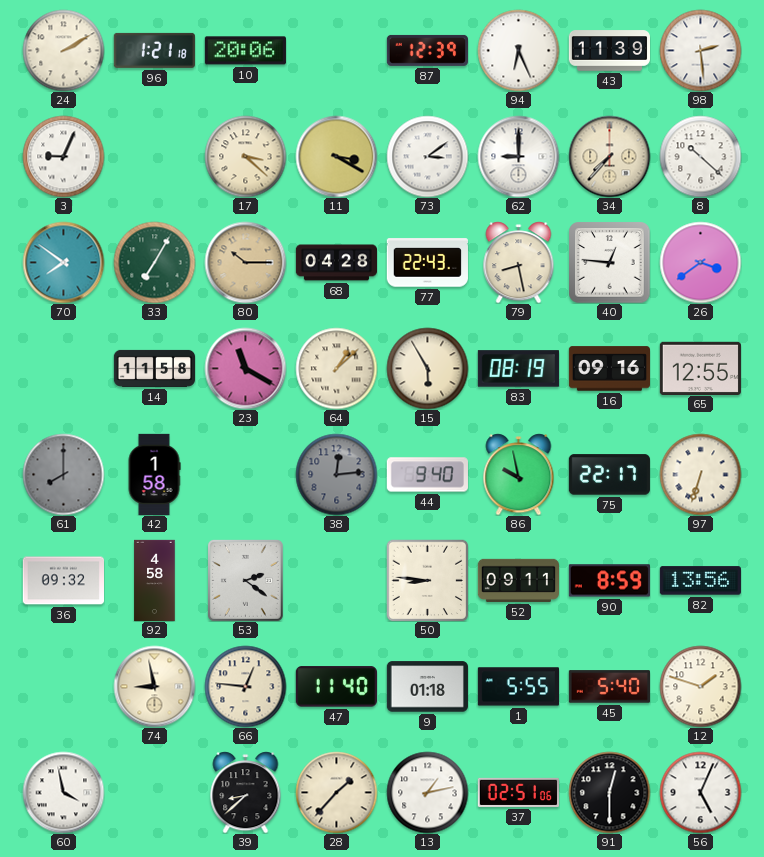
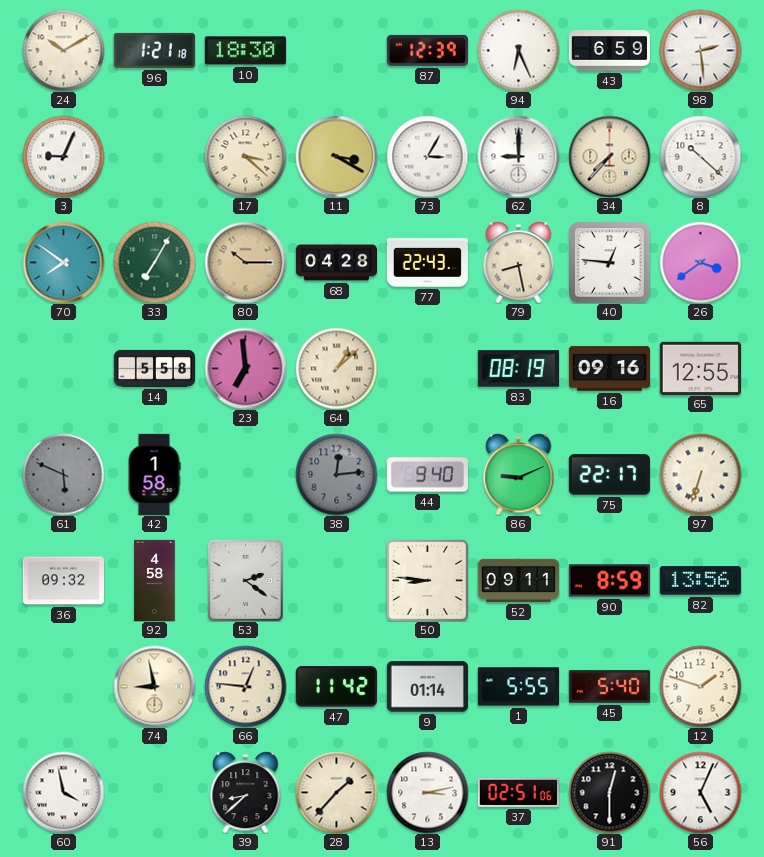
24: 2:10 -> 10:10
10: 20:06 -> 18:30
43: 11:39 -> 6:59
73: 3:09 -> 3:05
14: 11:58 -> 5:58
23: 11:20 -> 6:59
15: 5:55 -> none
61: 8:00 -> 5:49
86: 9:58 -> 9:11
47: 11:40 -> 11:42
9: 01:18 -> 01:14
13: 1:13 -> 3:13
